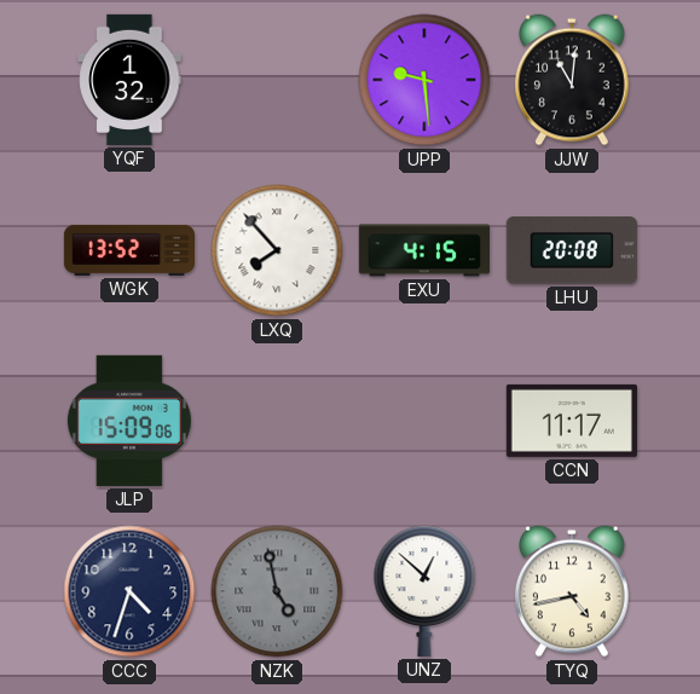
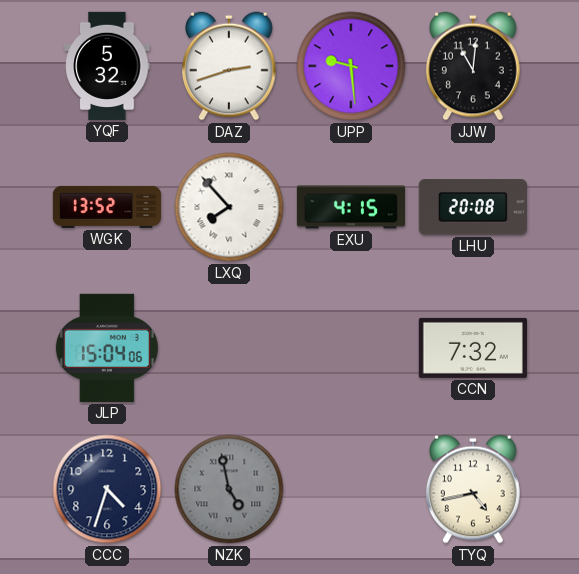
YQF: 1:32 -> 5:32
DAZ: none -> 2:42
JLP: 15:09 -> 15:04
CCN: 11:17 -> 7:32
UNZ: 12:52 -> none
